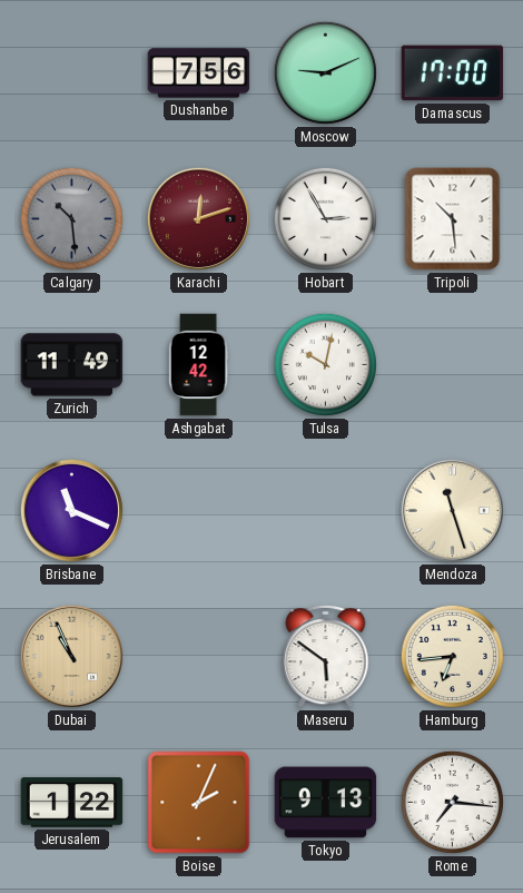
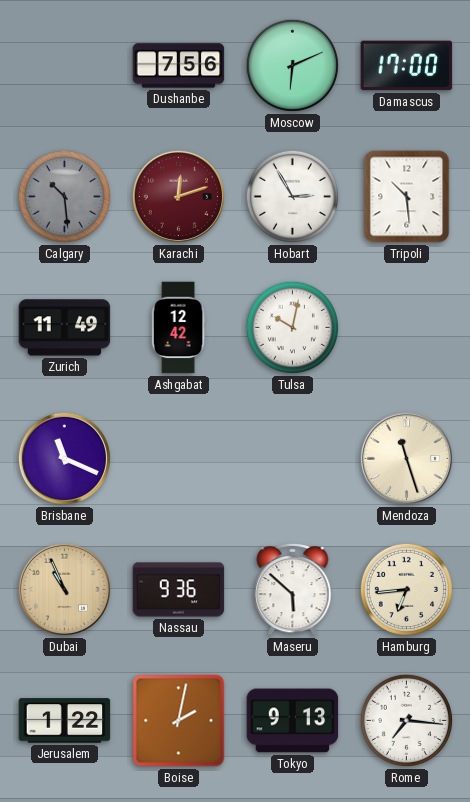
Moscow: 9:11 -> 6:11
Nassau: none -> 9:36
Maseru: 5:51 -> 5:52
Boise: 2:04 -> 2:02
